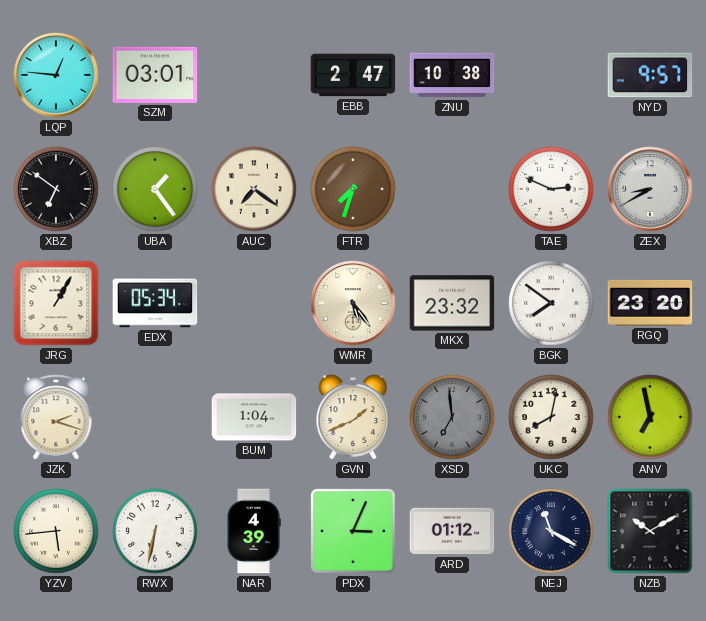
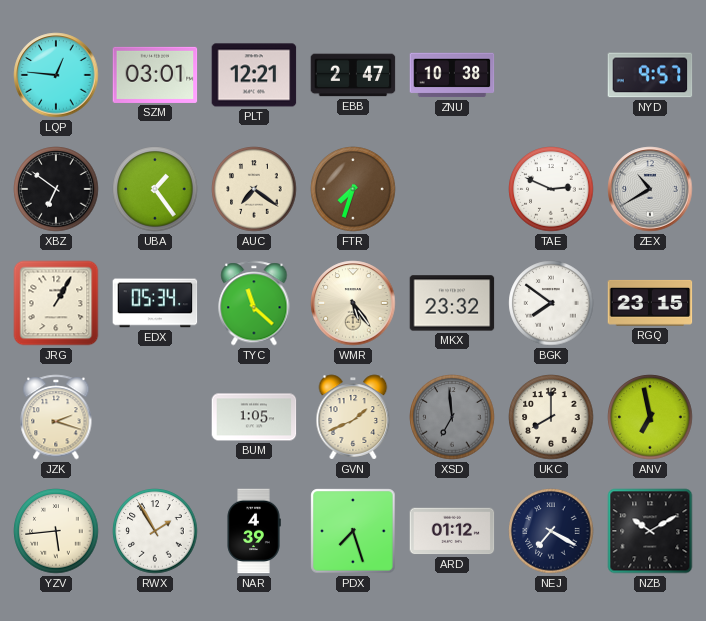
PLT: none -> 12:21
ZEX: 8:40 -> 10:40
TYC: none -> 11:22
RGQ: 23:20 -> 23:15
BUM: 1:04 -> 1:05
UKC: 8:02 -> 8:00
RWX: 6:32 -> 1:55
PDX: 3:04 -> 7:27
NEJ: 11:20 -> 7:20
